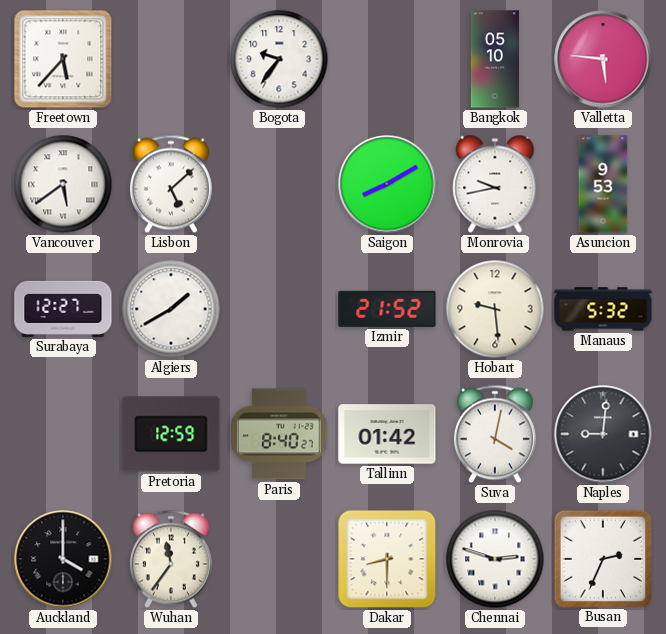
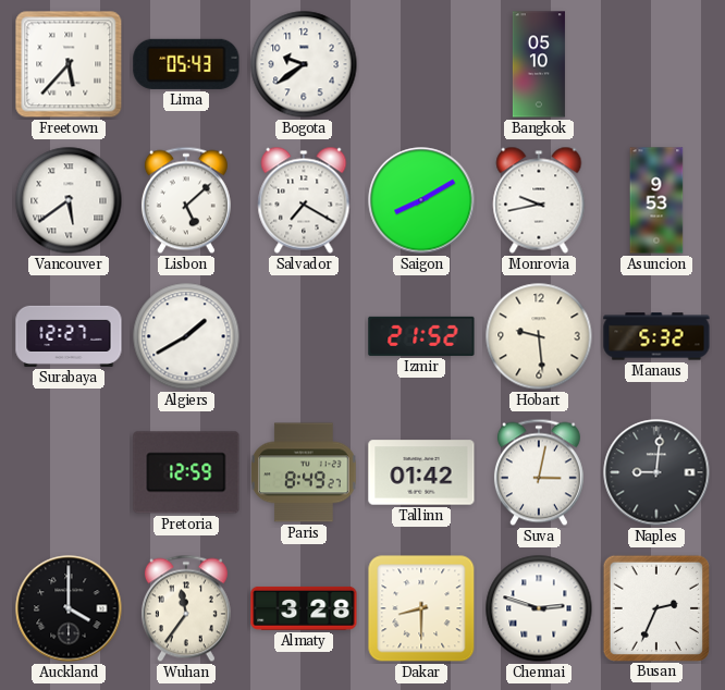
Lima: none -> 05:43
Bogota: 9:36 -> 9:39
Valletta: 5:46 -> none
Salvador: none -> 7:20
Paris: 8:40 -> 8:49
Suva: 4:02 -> 3:02
Almaty: none -> 3:28
